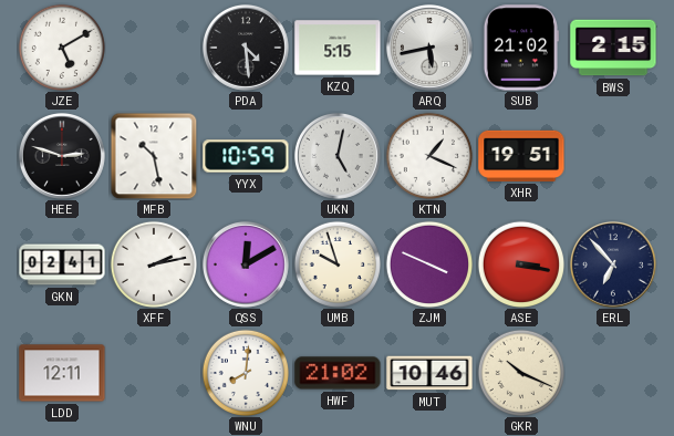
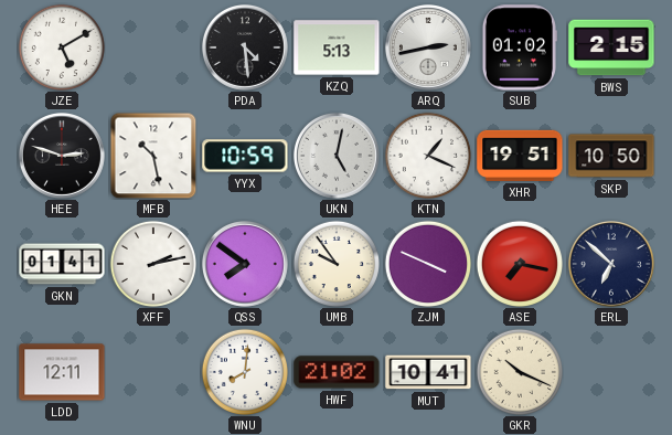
KZQ: 5:15 -> 5:13
ARQ: 5:43 -> 2:43
SUB: 21:02 -> 01:02
SKP: none -> 10:50
GKN: 02:41 -> 01:41
QSS: 12:10 -> 7:51
UMB: 9:57 -> 9:54
ASE: 3:17 -> 7:17
ERL: 6:53 -> 6:52
MUT: 10:46 -> 10:41
